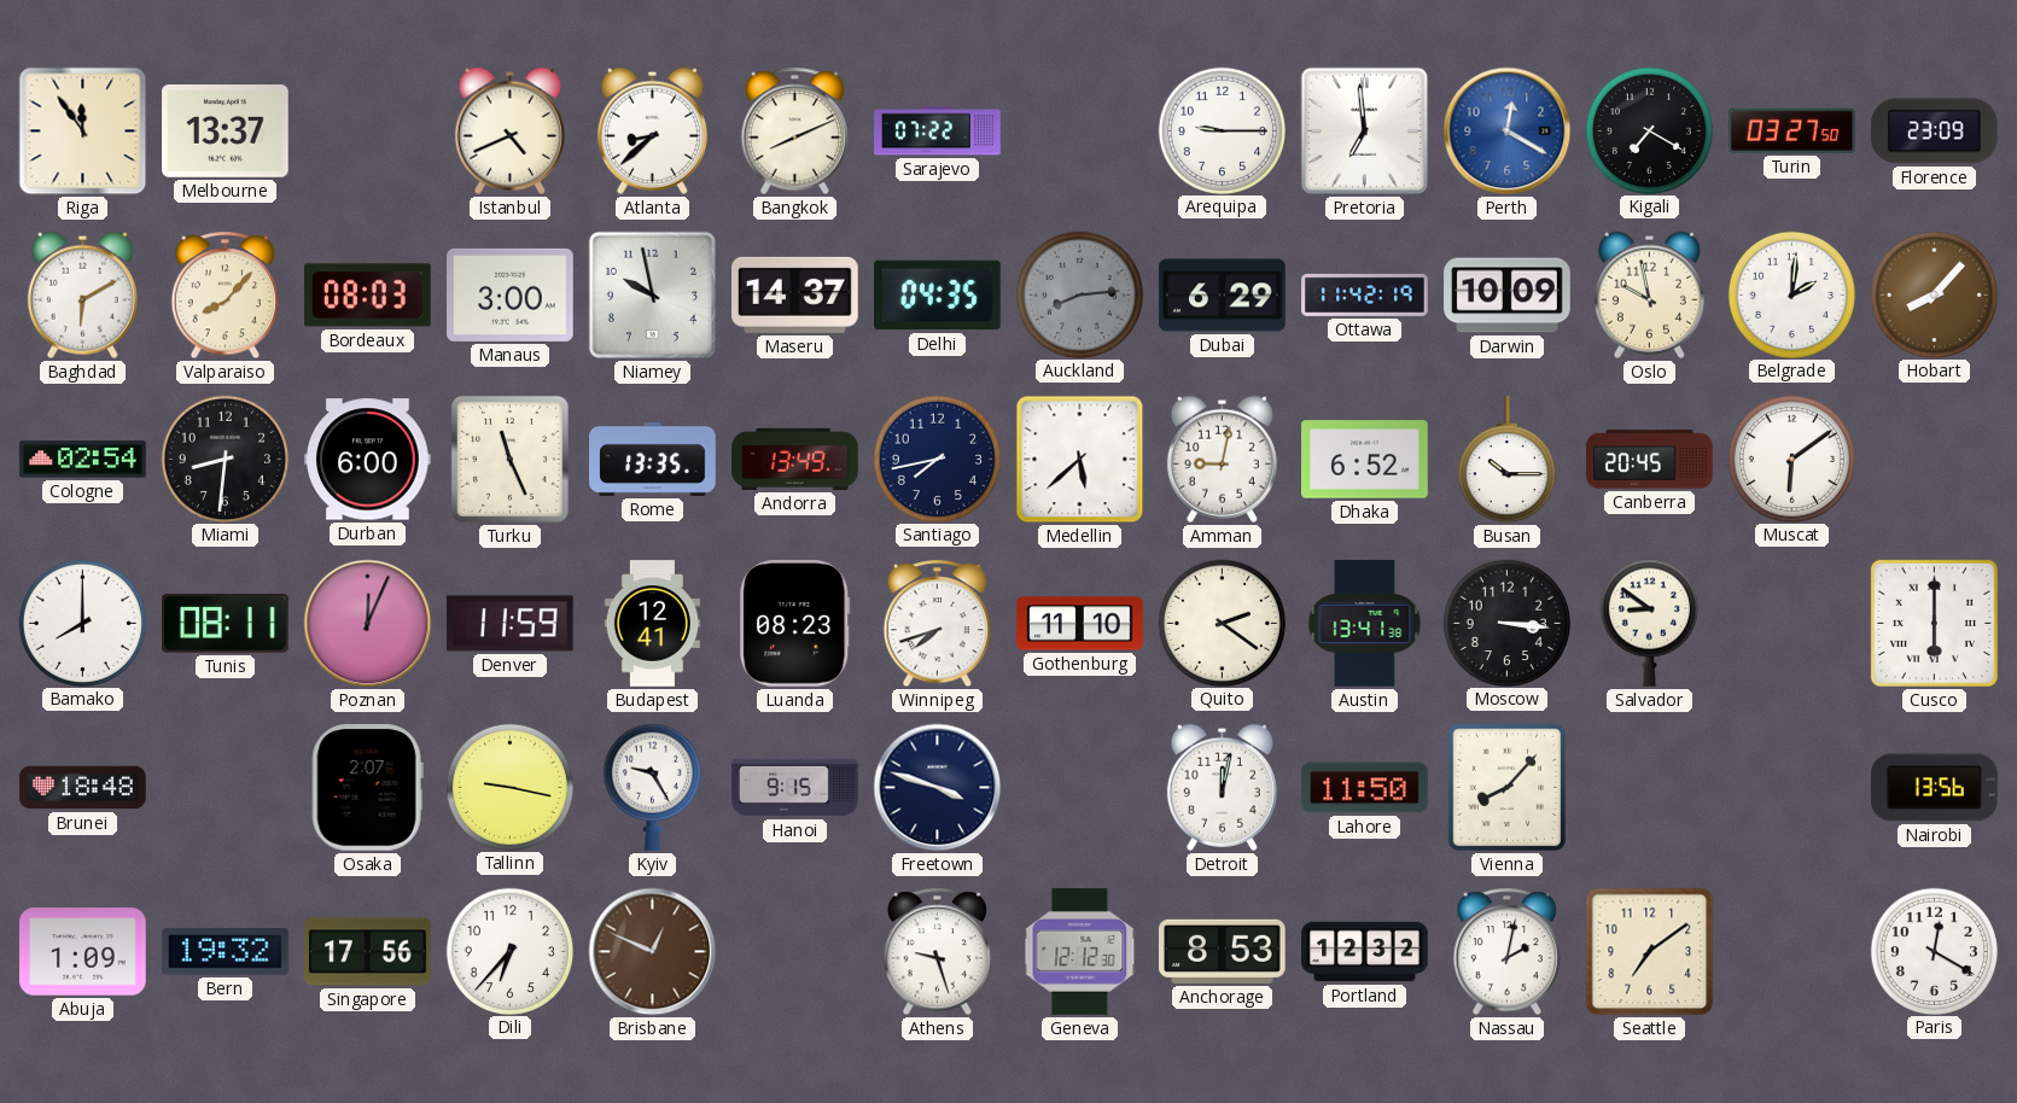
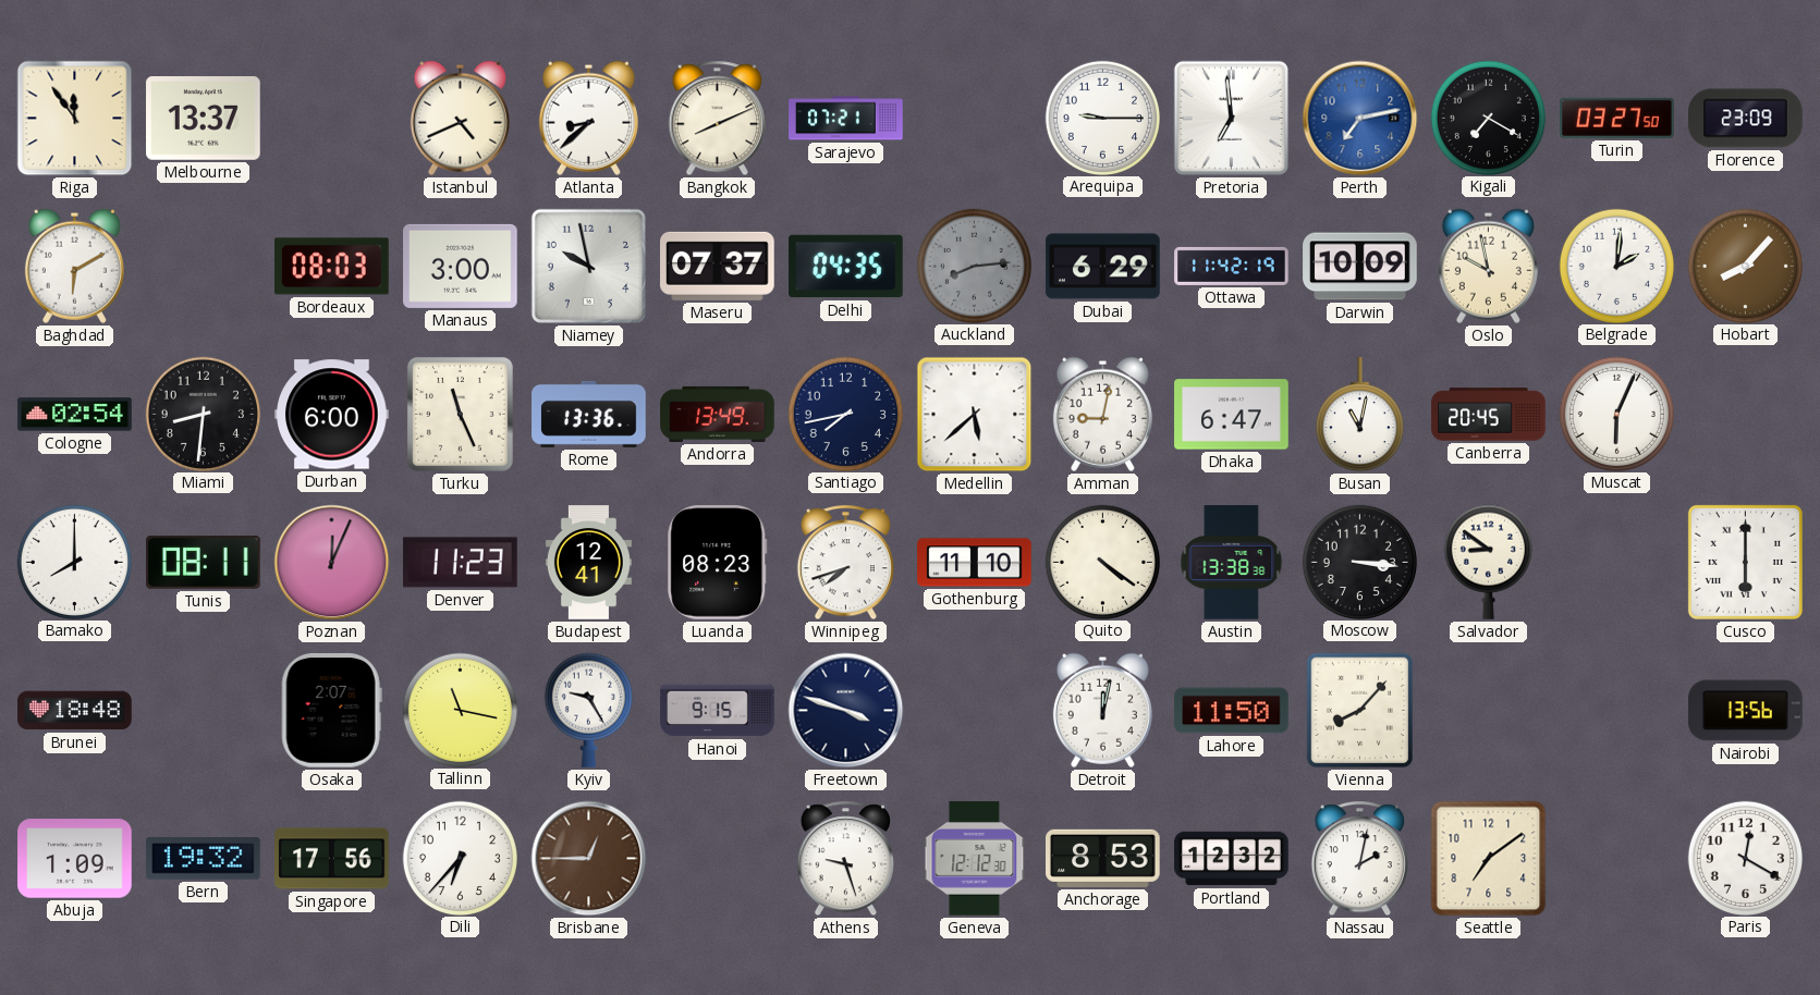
Sarajevo: 07:22 -> 07:21
Perth: 12:20 -> 7:13
Valparaiso: 8:07 -> none
Maseru: 14:37 -> 07:37
Rome: 13:35 -> 13:36
Dhaka: 6:52 -> 6:47
Busan: 10:15 -> 11:02
Muscat: 6:09 -> 6:04
Denver: 11:59 -> 11:23
Quito: 2:21 -> 4:21
Austin: 13:41 -> 13:38
Tallinn: 9:17 -> 11:17
Brisbane: 12:49 -> 12:45
